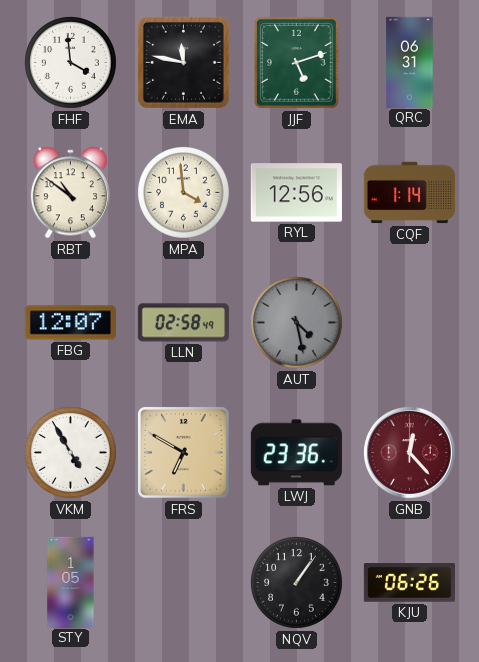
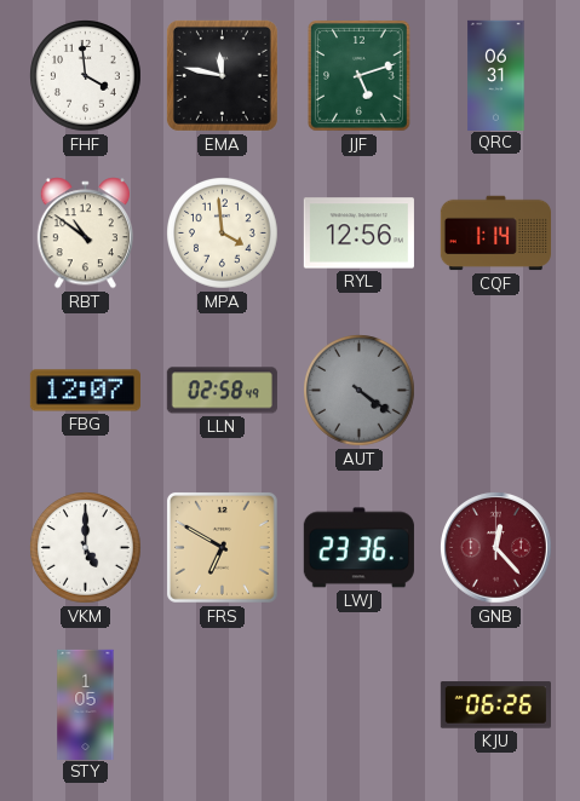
AUT: 4:28 -> 4:21
VKM: 4:55 -> 5:00
NQV: 1:06 -> none
